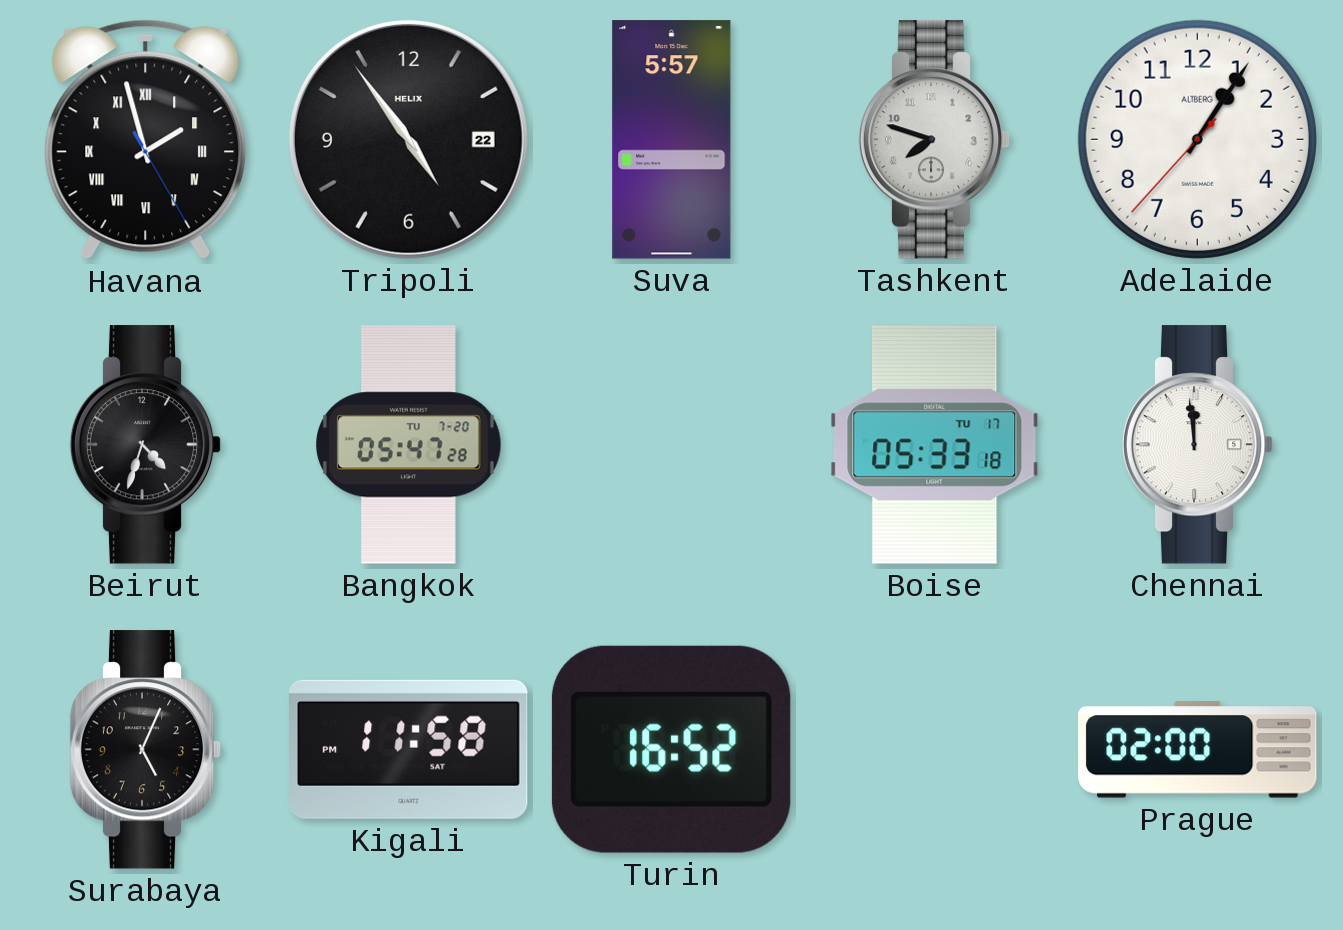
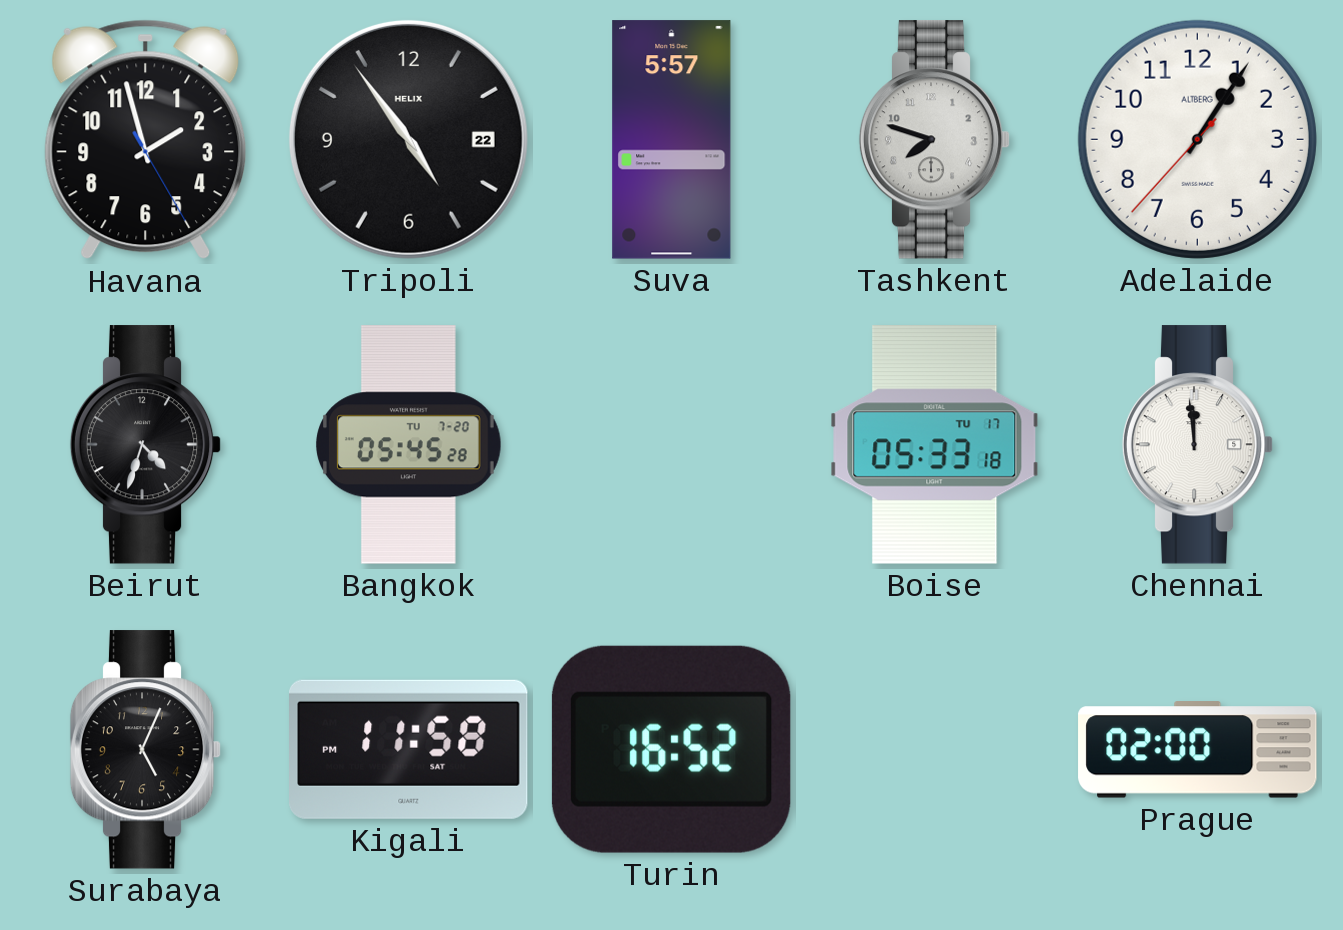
Havana numerals: Roman -> Arabic
Bangkok: 05:47 -> 05:45
